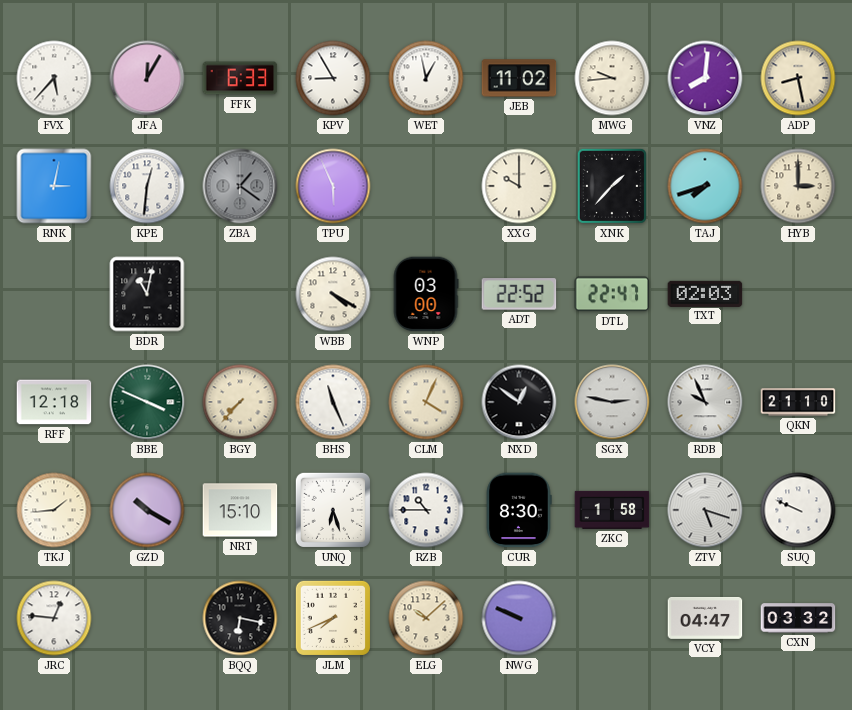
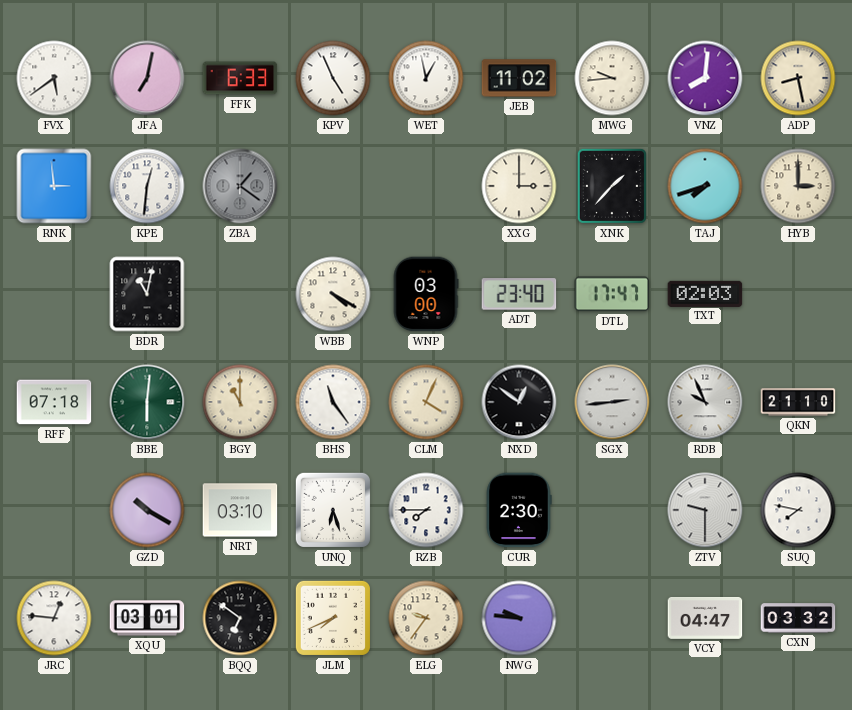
FVX: 5:37 -> 5:39
JFA: 12:05 -> 7:02
KPV: 8:55 -> 4:56
RNK: 3:02 -> 2:59
TPU: 5:56 -> none
XXG: 10:00 -> 3:00
ADT: 22:52 -> 23:40
DTL: 22:47 -> 17:47
RFF: 12:18 -> 07:18
BBE: 3:49 -> 6:01
BGY: 7:37 -> 11:00
BHS: 11:26 -> 11:24
SGX: 2:47 -> 2:44
TKJ: 1:44 -> none
NRT: 15:10 -> 03:10
RZB: 10:45 -> 7:45
CUR: 8:30 -> 2:30
ZKC: 1:58 -> none
ZTV: 5:18 -> 9:30
SUQ: 9:49 -> 7:47
XQU: none -> 03:01
BQQ: 6:17 -> 6:51
ELG: 10:08 -> 9:36
NWG: 9:49 -> 9:46
